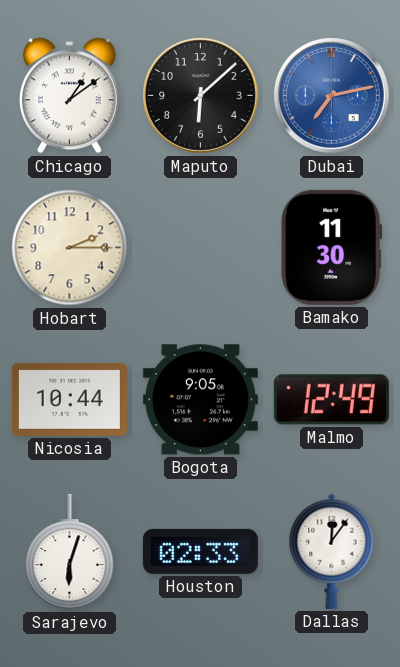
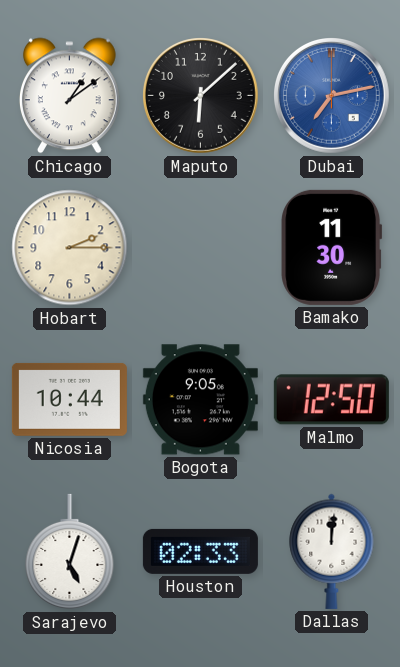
Malmo: 12:49 -> 12:50
Sarajevo: 6:03 -> 5:03
Dallas: 12:06 -> 12:01
